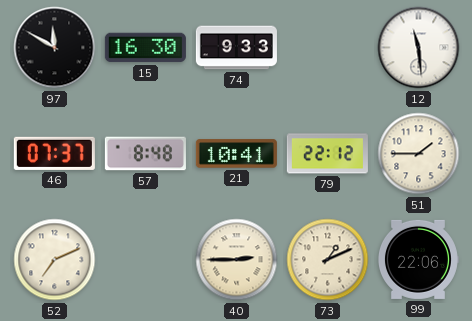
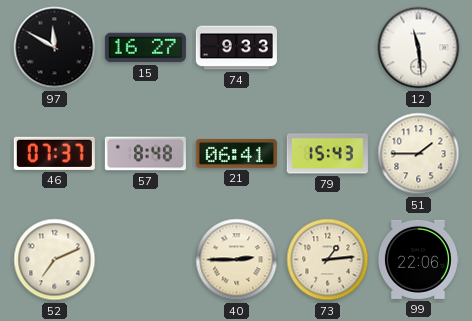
15: 16:30 -> 16:27
21: 10:41 -> 06:41
79: 22:12 -> 15:43
73: 1:11 -> 1:14
